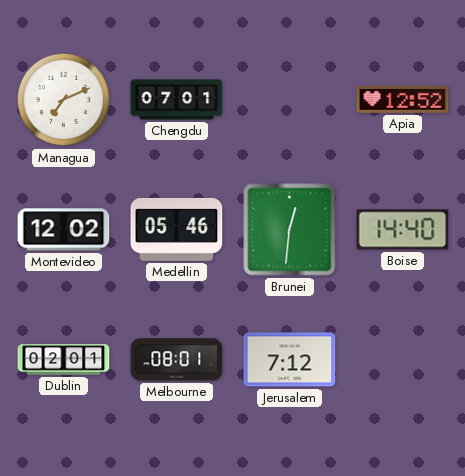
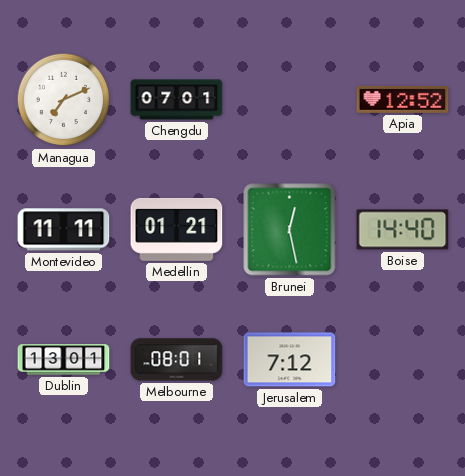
Montevideo: 12:02 -> 11:11
Medellin: 05:46 -> 01:21
Brunei: 12:31 -> 12:28
Dublin: 02:01 -> 13:01
